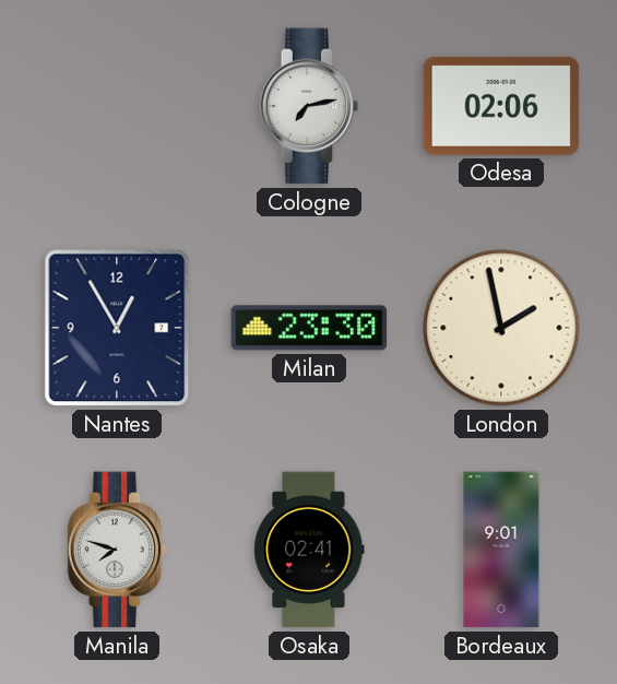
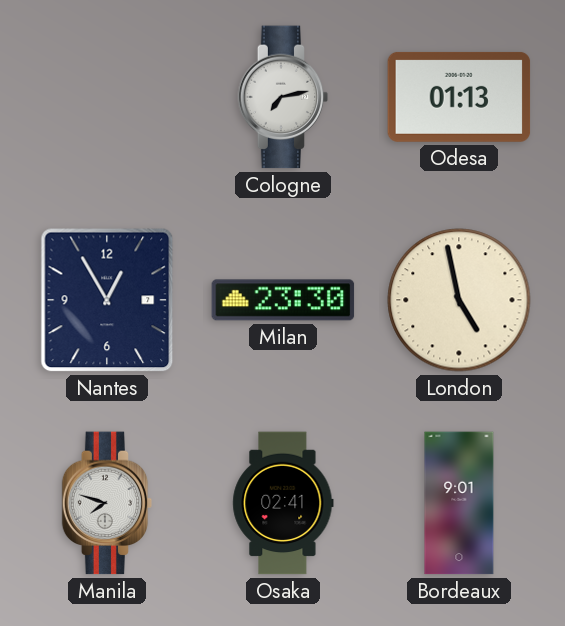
Odesa: 02:06 -> 01:13
London: 1:58 -> 4:58
